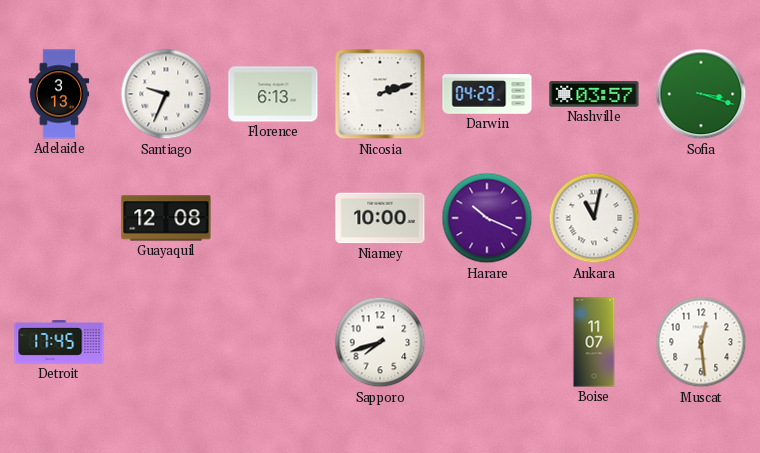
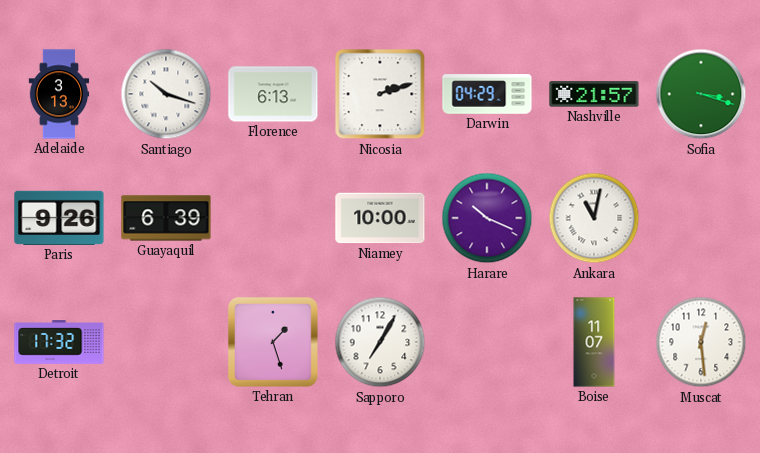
Santiago: 9:34 -> 10:18
Nashville: 03:57 -> 21:57
Paris: none -> 9:26
Guayaquil: 12:08 -> 6:39
Detroit: 17:45 -> 17:32
Tehran: none -> 1:27
Sapporo: 7:42 -> 7:05
